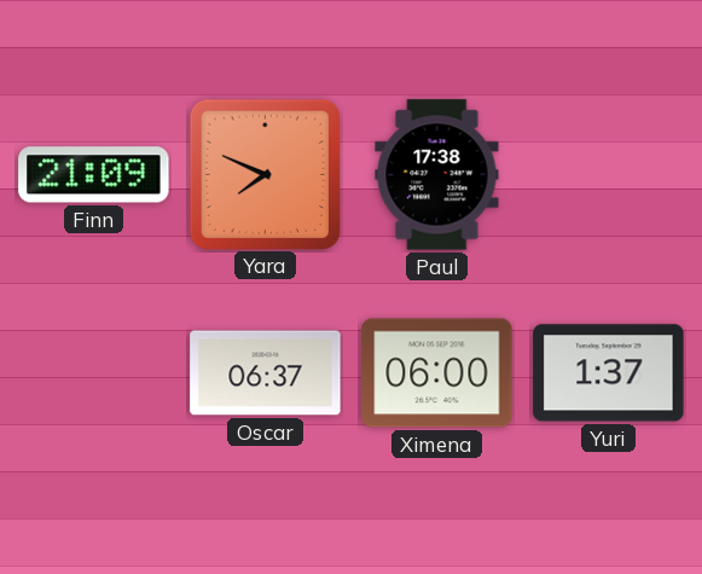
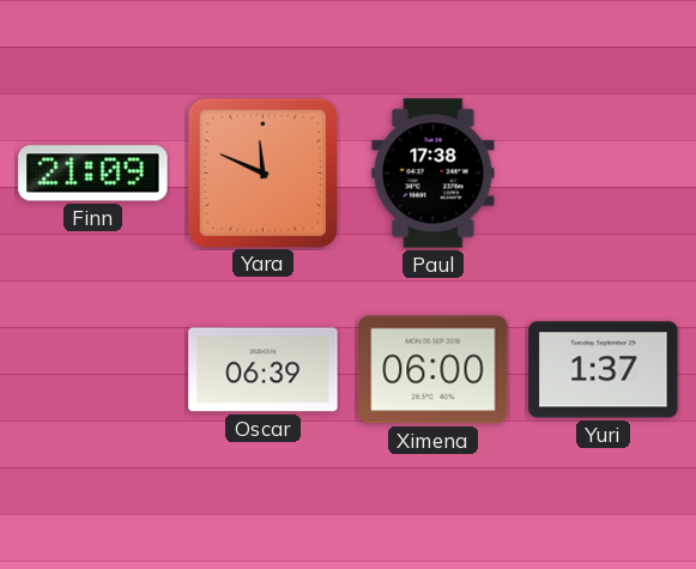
Yara: 7:49 -> 11:49
Oscar: 06:37 -> 06:39
